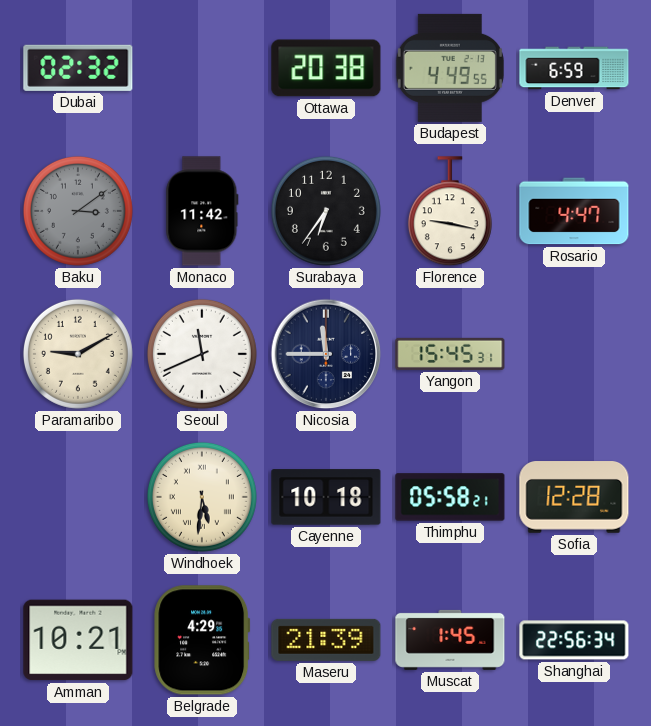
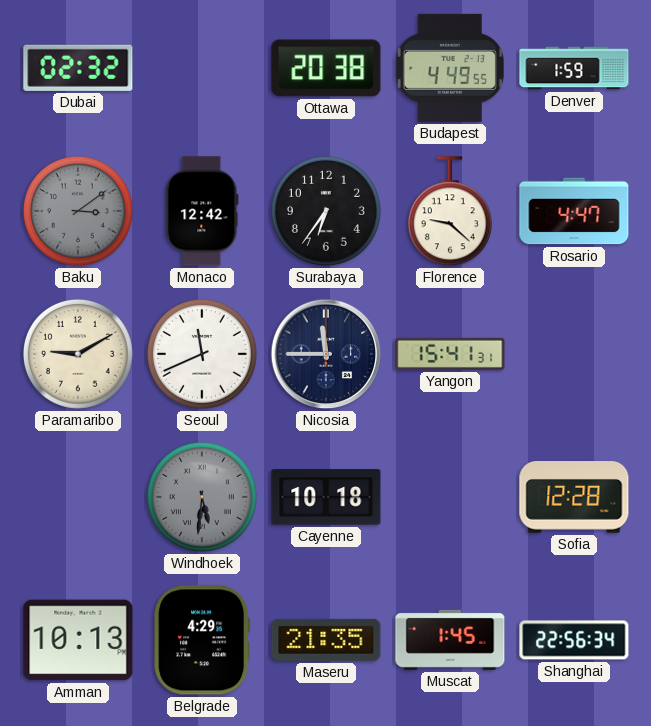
Denver: 6:59 -> 1:59
Monaco: 11:42 -> 12:42
Florence: 9:17 -> 9:22
Yangon: 15:45 -> 15:41
Windhoek dial: cream -> grey
Thimphu: 05:58 -> none
Amman: 10:21 -> 10:13
Maseru: 21:39 -> 21:35
